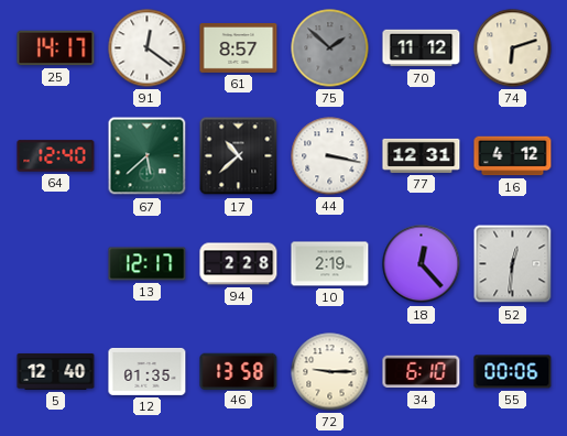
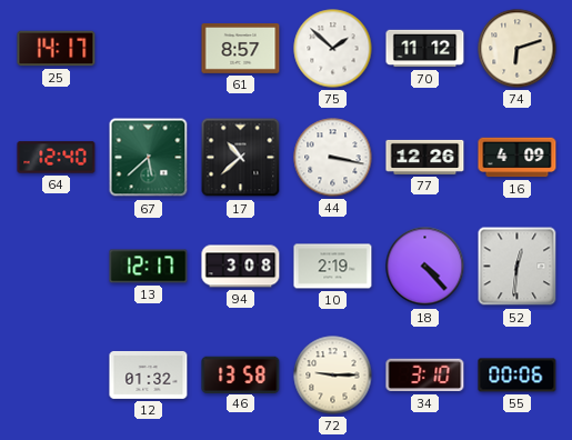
91: 12:21 -> none
75 dial: grey -> white
77: 12:31 -> 12:26
16: 4:12 -> 4:09
94: 2:28 -> 3:08
18: 12:23 -> 4:23
5: 12:40 -> none
12: 01:35 -> 01:32
34: 6:10 -> 3:10
